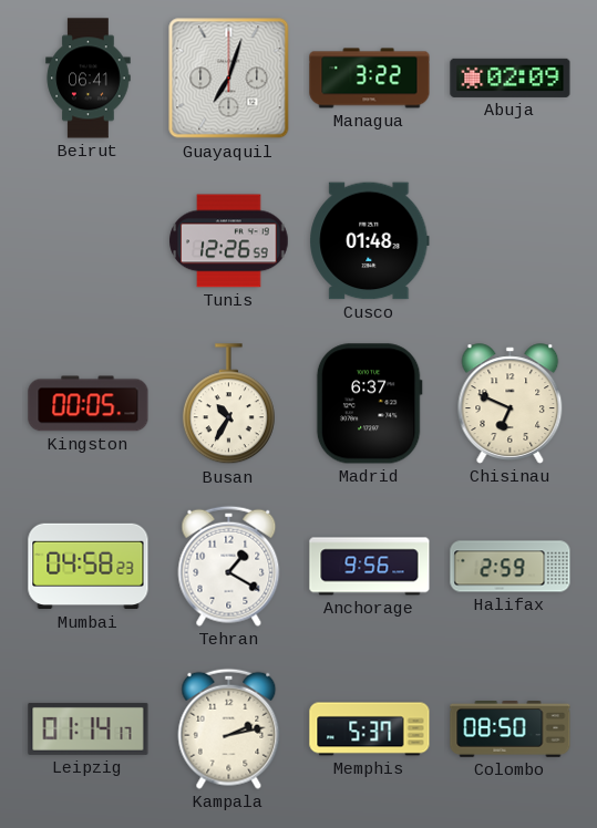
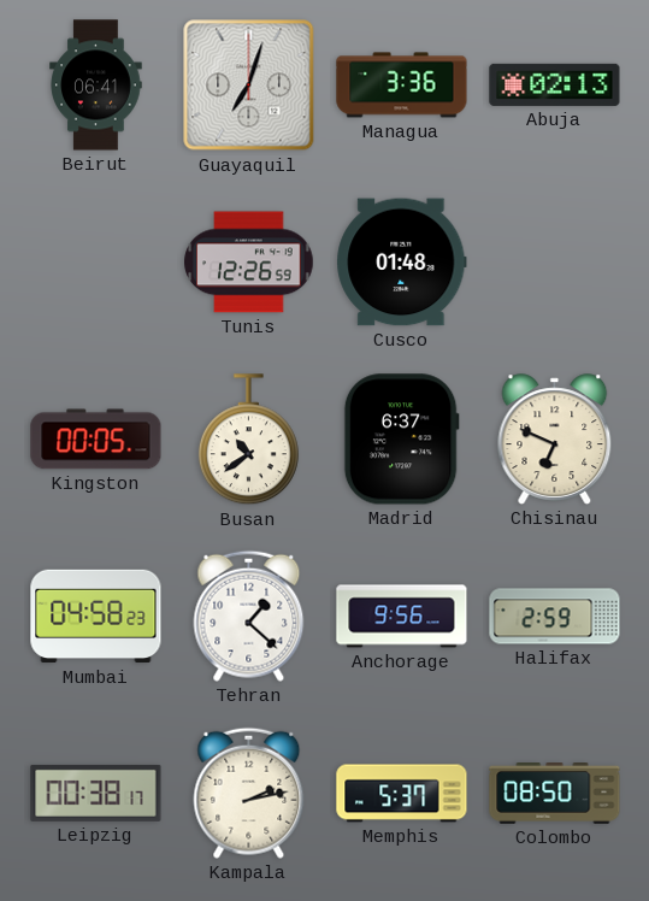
Managua: 3:22 -> 3:36
Abuja: 02:09 -> 02:13
Busan: 10:35 -> 10:39
Tehran: 1:20 -> 1:22
Leipzig: 01:14 -> 00:38
